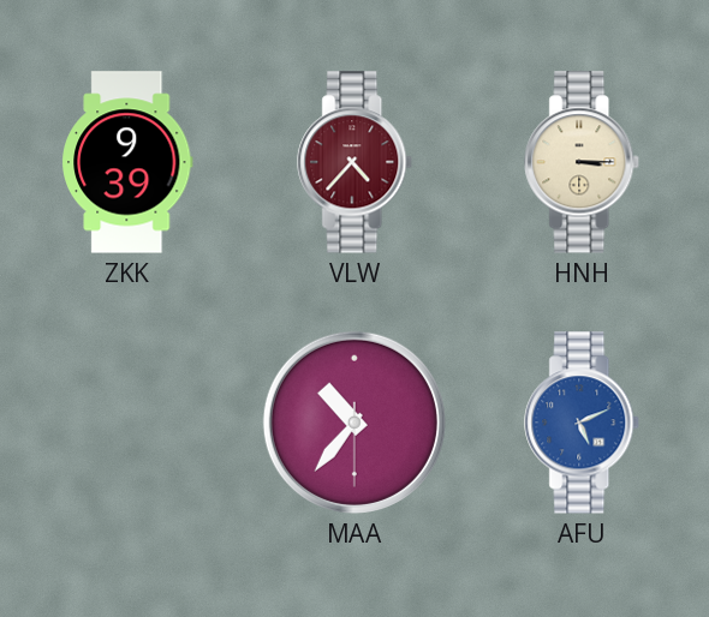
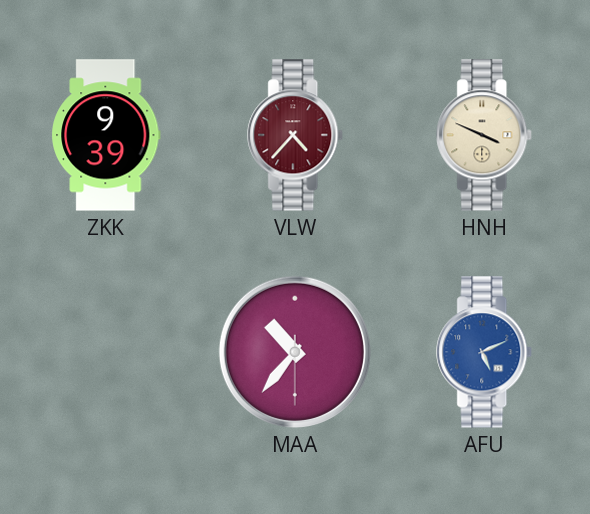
HNH: 3:15 -> 3:49
